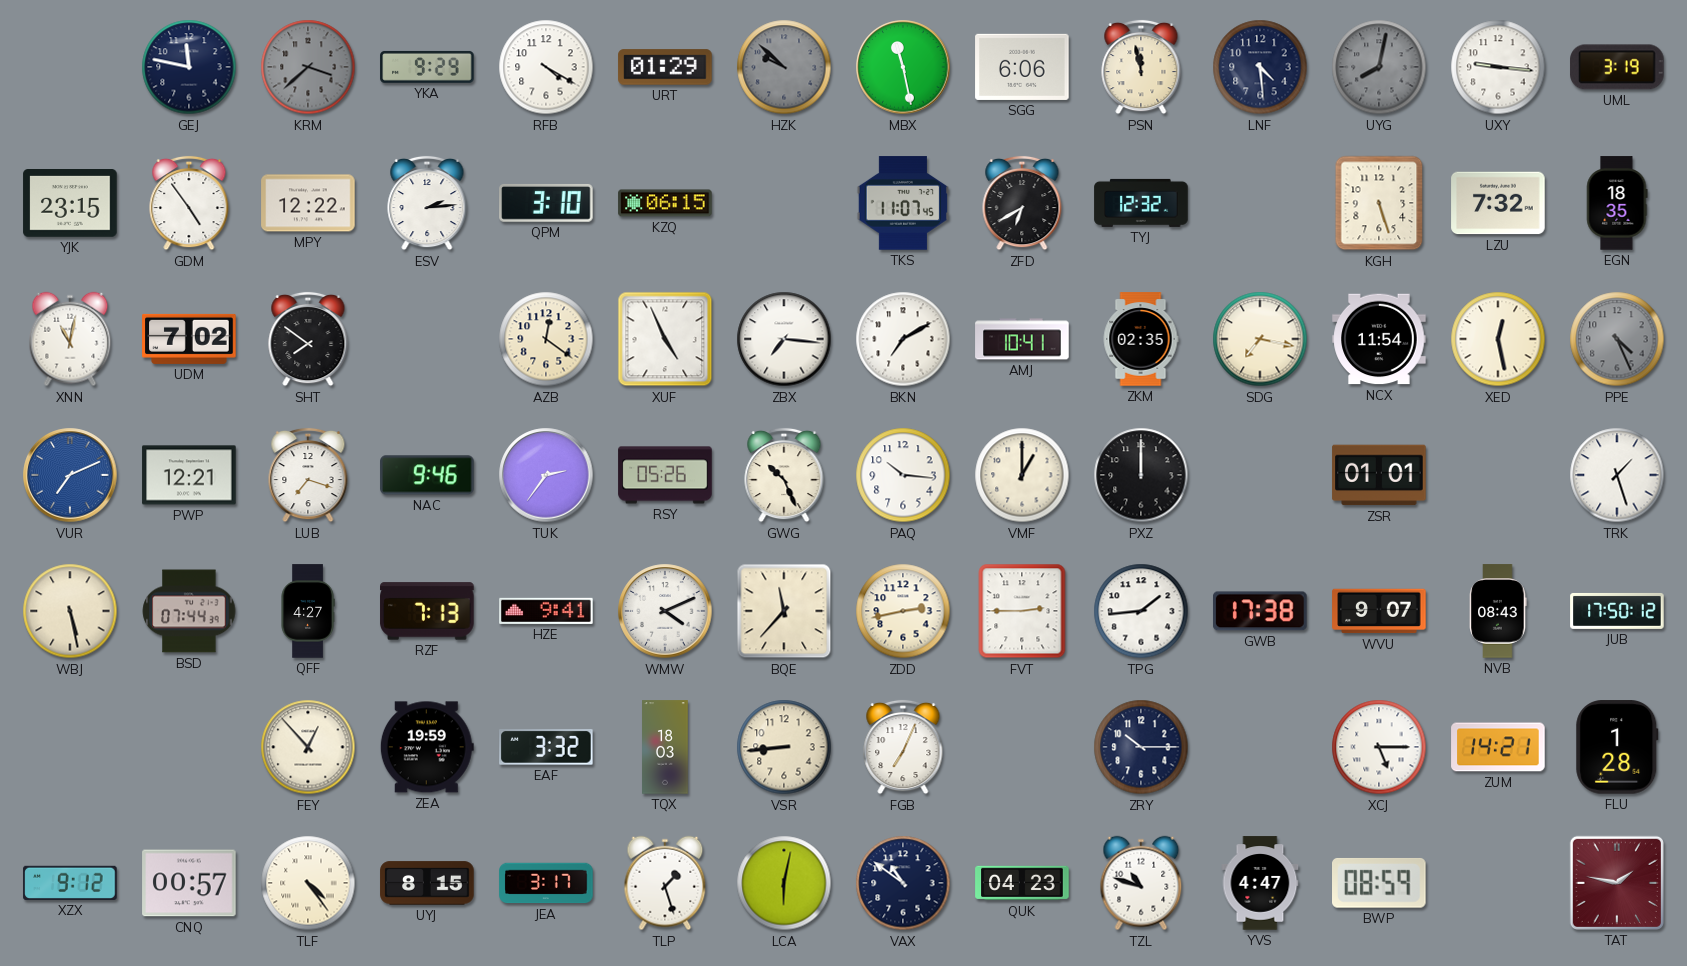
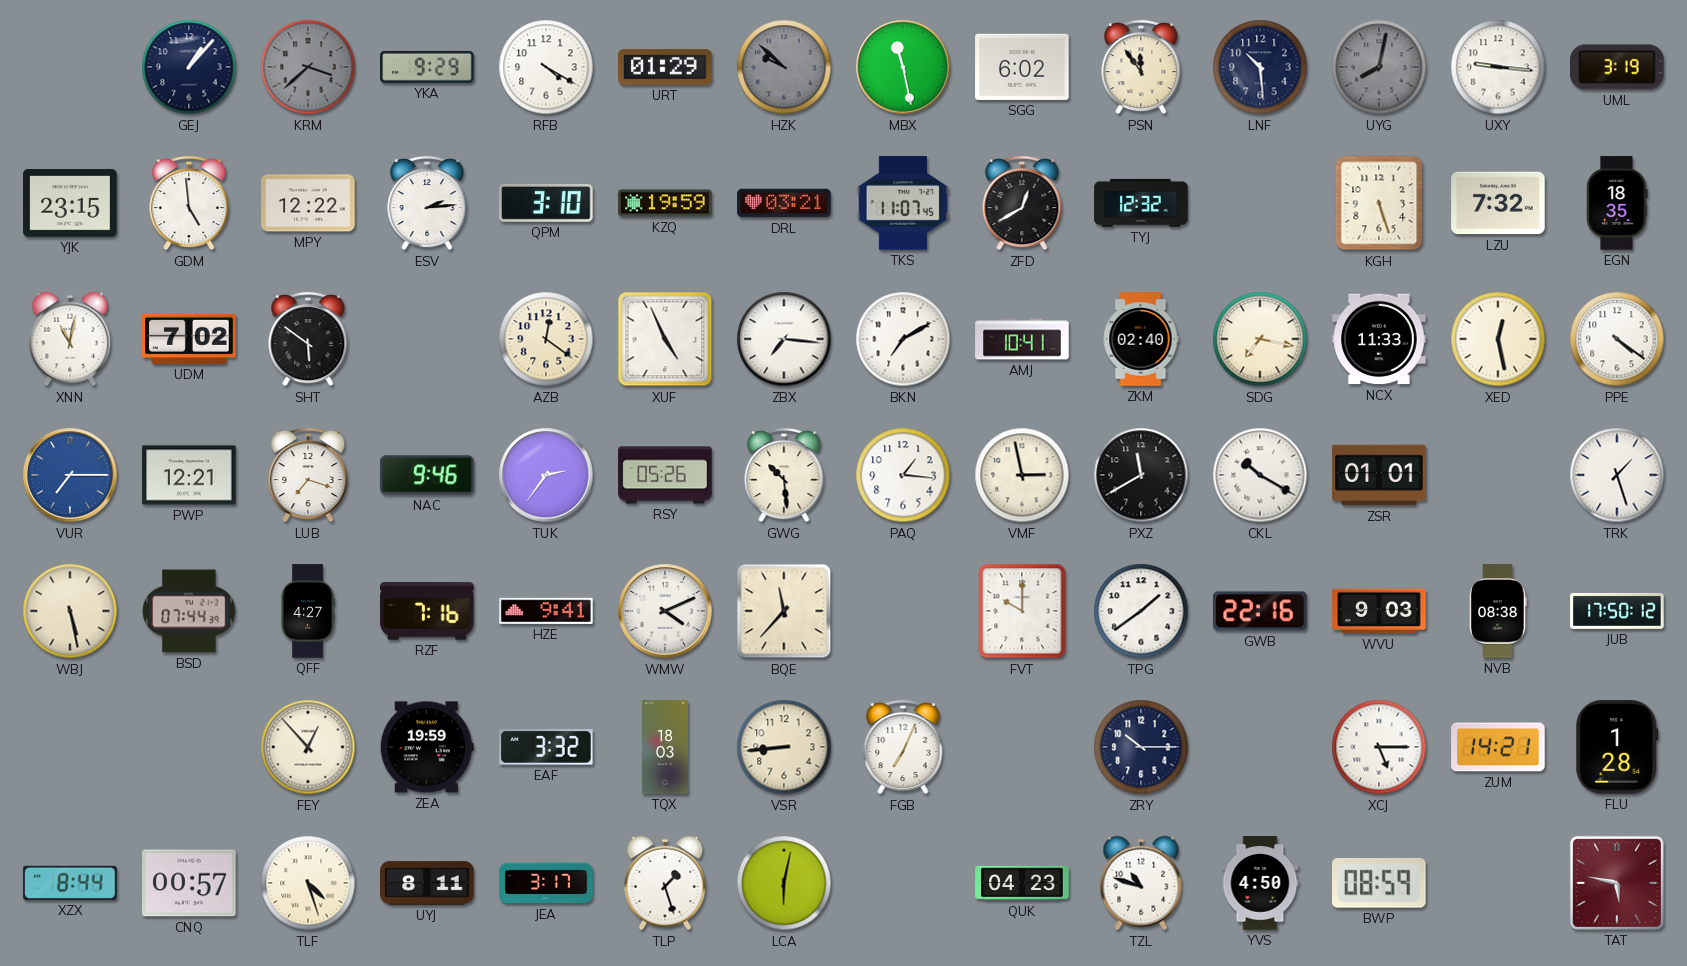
GEJ: 11:47 -> 1:07
SGG: 6:06 -> 6:02
PSN: 11:58 -> 11:54
LNF: 4:29 -> 10:29
GDM: 4:54 -> 4:59
KZQ: 06:15 -> 19:59
DRL: none -> 03:21
ZFD: 6:40 -> 12:40
SHT: 7:51 -> 5:51
ZKM: 02:35 -> 02:40
NCX: 11:54 -> 11:33
PPE: 4:26 -> 4:21
PPE dial: grey -> white
VUR: 7:11 -> 7:15
GWG: 10:26 -> 10:29
PAQ: 10:16 -> 1:16
VMF: 1:00 -> 2:58
PXZ: 12:00 -> 11:40
CKL: none -> 10:20
RZF: 7:13 -> 7:16
ZDD: 2:43 -> none
FVT: 2:45 -> 10:00
TPG: 1:44 -> 1:39
GWB: 17:38 -> 22:16
WVU: 9:07 -> 9:03
NVB: 08:43 -> 08:38
XZX: 9:12 -> 8:44
TLF: 4:24 -> 4:27
UYJ: 8:15 -> 8:11
VAX: 10:51 -> none
YVS: 4:47 -> 4:50
TAT: 1:47 -> 5:47
